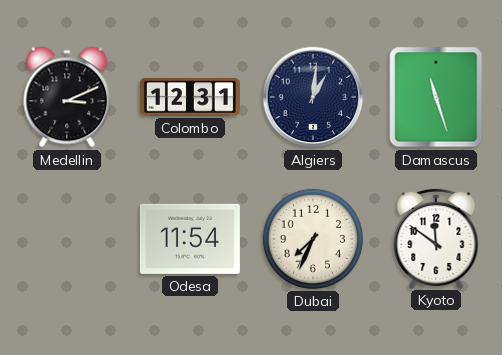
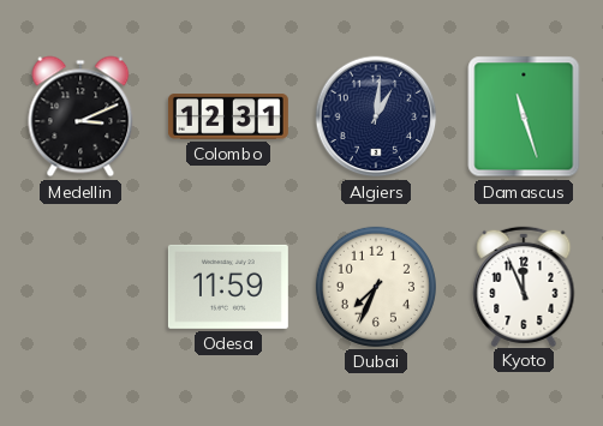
Odesa: 11:54 -> 11:59
Kyoto: 11:51 -> 11:56
